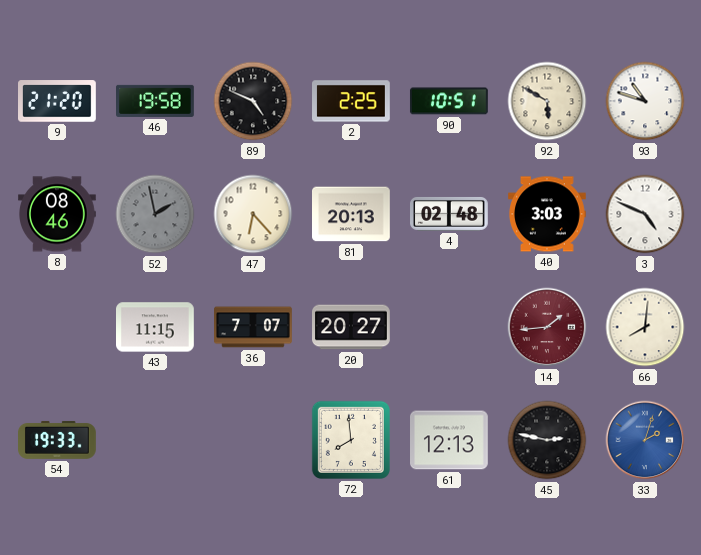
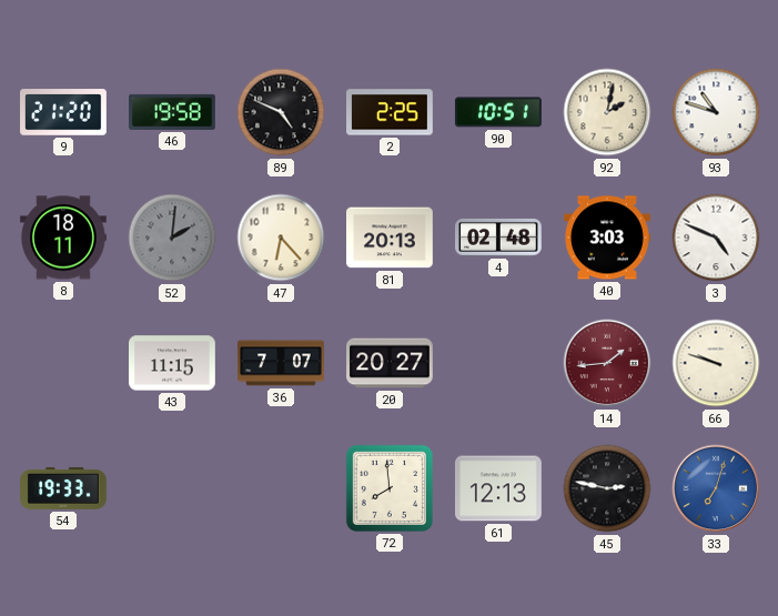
92: 5:50 -> 2:02
8: 08:46 -> 18:11
52: 1:58 -> 2:01
66: 8:01 -> 9:48
33: 2:03 -> 7:03
